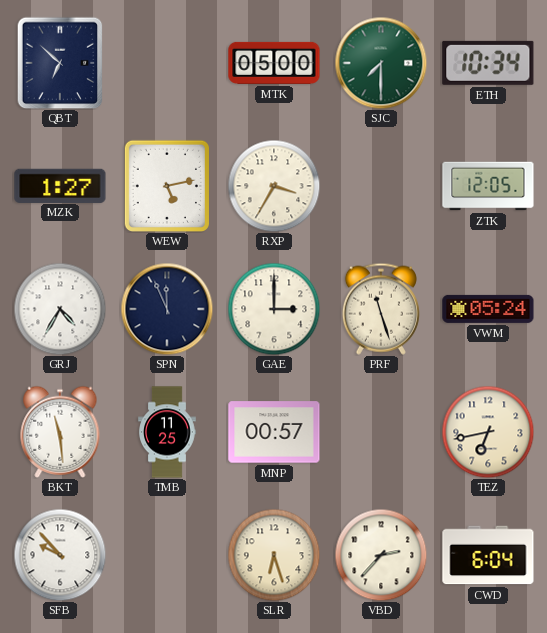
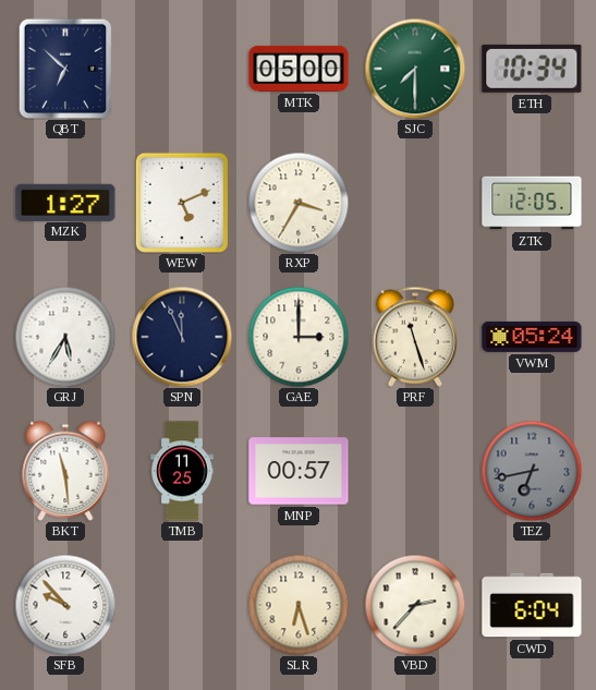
WEW: 5:13 -> 5:11
GRJ: 4:35 -> 5:35
TEZ dial: cream -> grey
